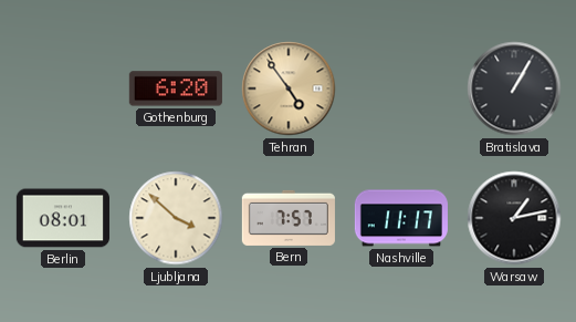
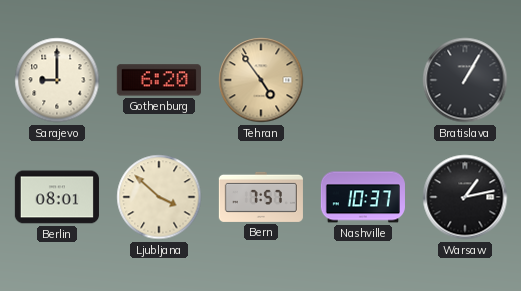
Sarajevo: none -> 9:00
Nashville: 11:17 -> 10:37
